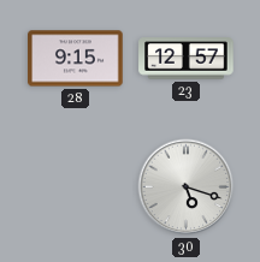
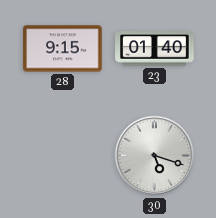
23: 12:57 -> 01:40
